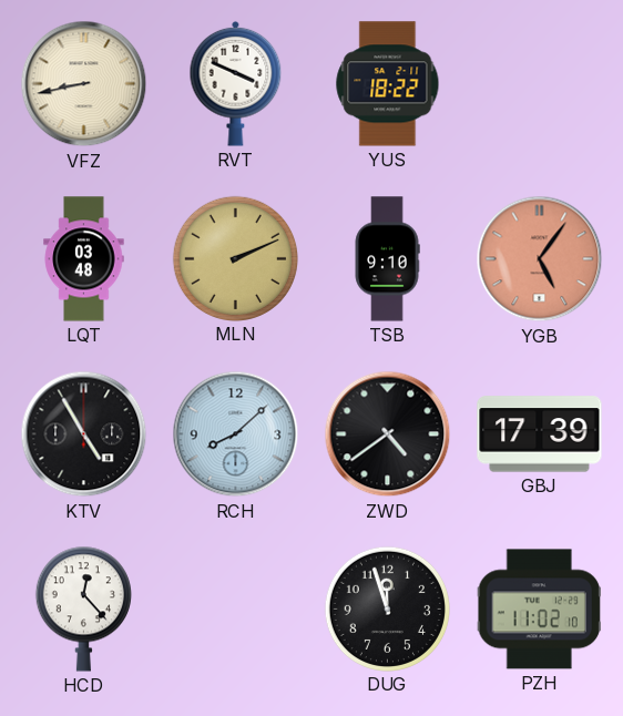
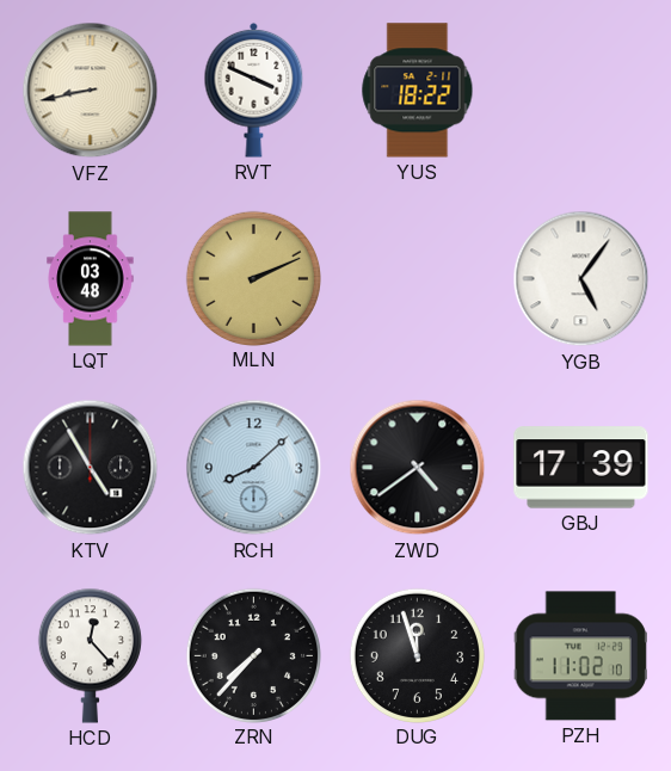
TSB: 9:10 -> none
YGB dial: salmon -> white
ZRN: none -> 7:37
